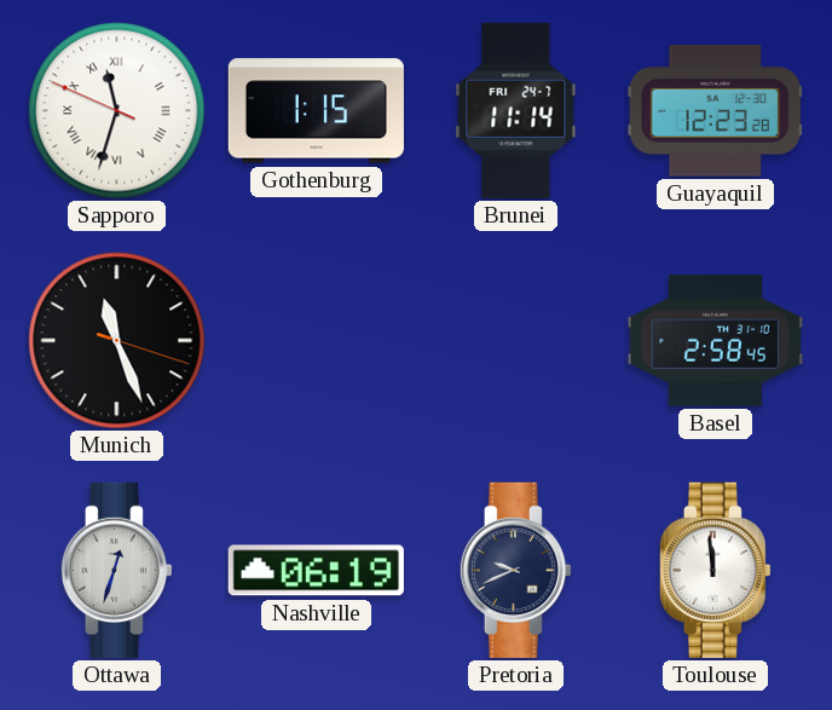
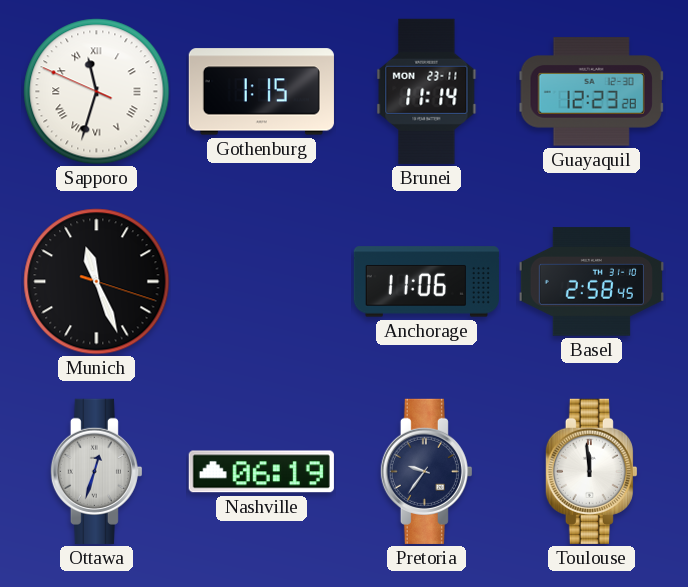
Brunei date: FRI 24-7 -> MON 23-11
Anchorage: none -> 11:06
Pretoria: 9:41 -> 9:36
